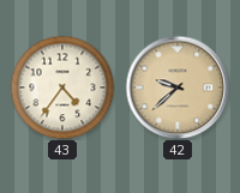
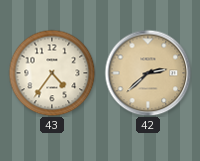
42: 9:38 -> 2:38
